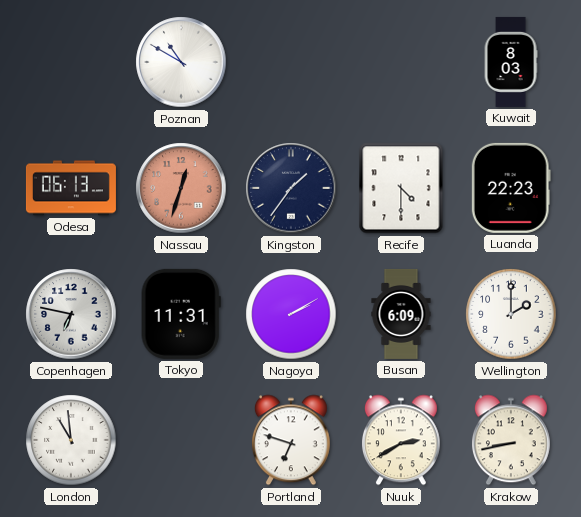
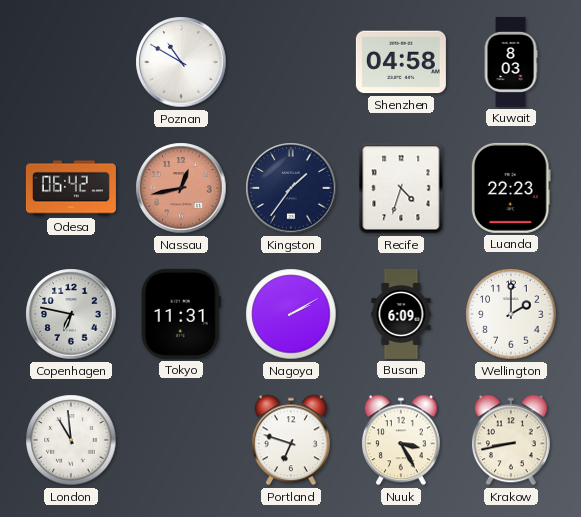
Shenzhen: none -> 04:58
Odesa: 06:13 -> 06:42
Nassau: 12:33 -> 12:43
Recife: 4:30 -> 4:33
Nuuk: 2:40 -> 3:25
